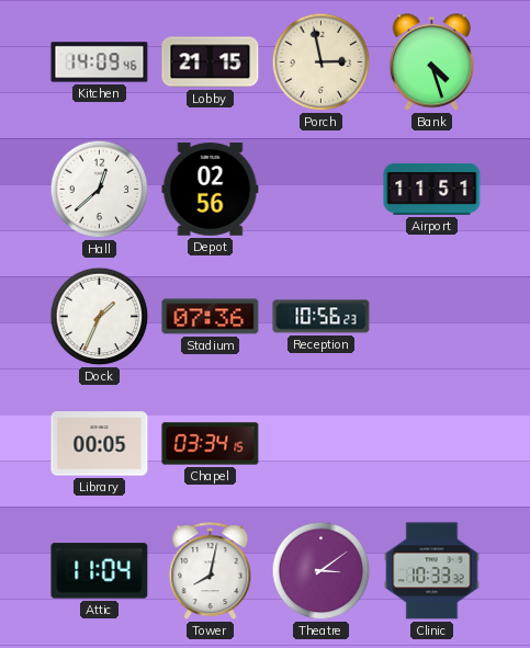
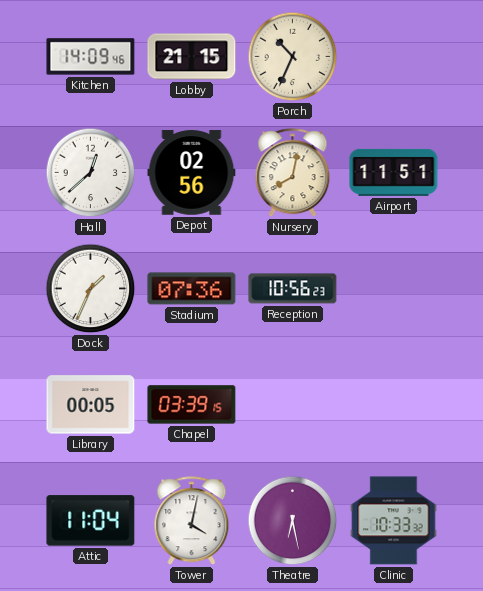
Porch: 2:58 -> 10:34
Bank: 4:27 -> none
Nursery: none -> 8:02
Chapel: 03:34 -> 03:39
Tower: 8:02 -> 4:02
Theatre: 3:09 -> 6:28
